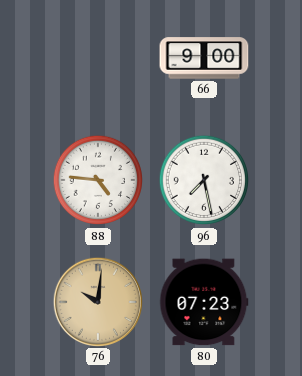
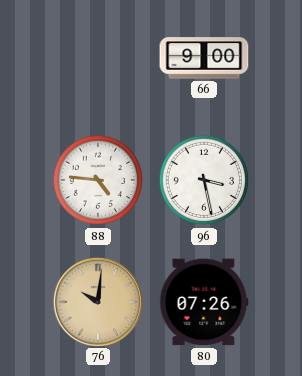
96: 7:28 -> 3:28
80: 07:23 -> 07:26
